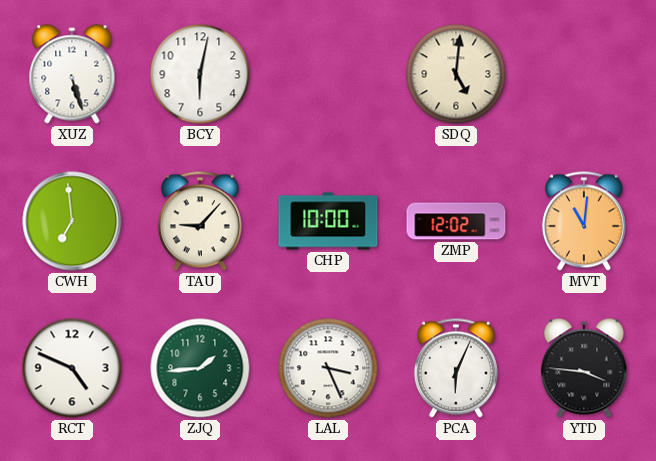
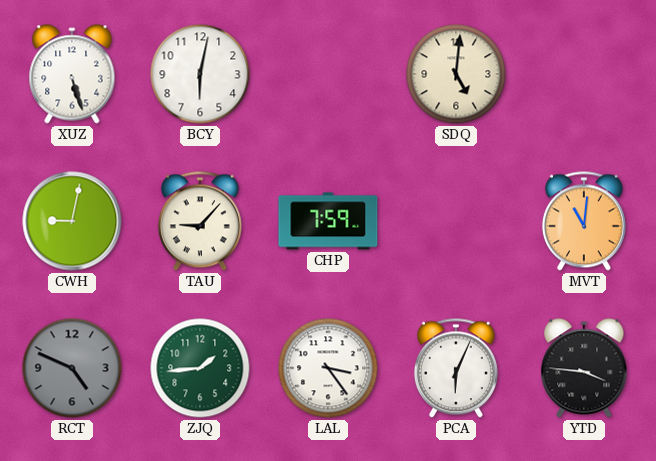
CWH: 6:59 -> 9:02
CHP: 10:00 -> 7:59
ZMP: 12:02 -> none
RCT dial: white -> grey
LAL: 3:26 -> 3:24
